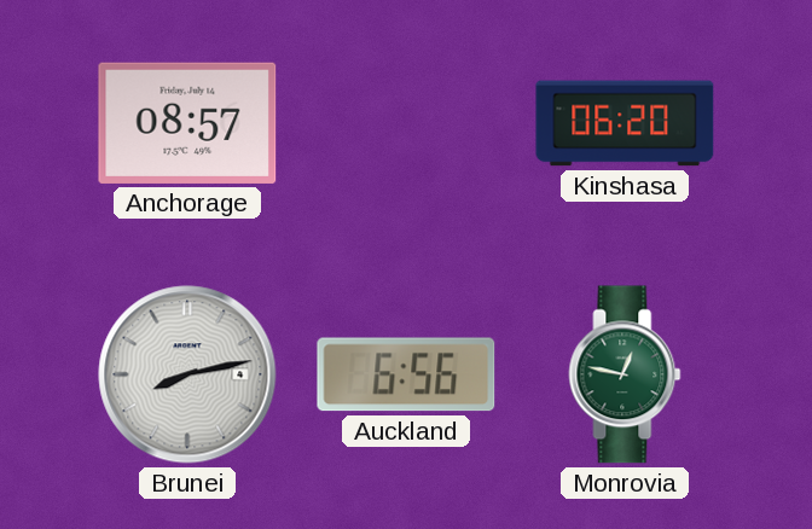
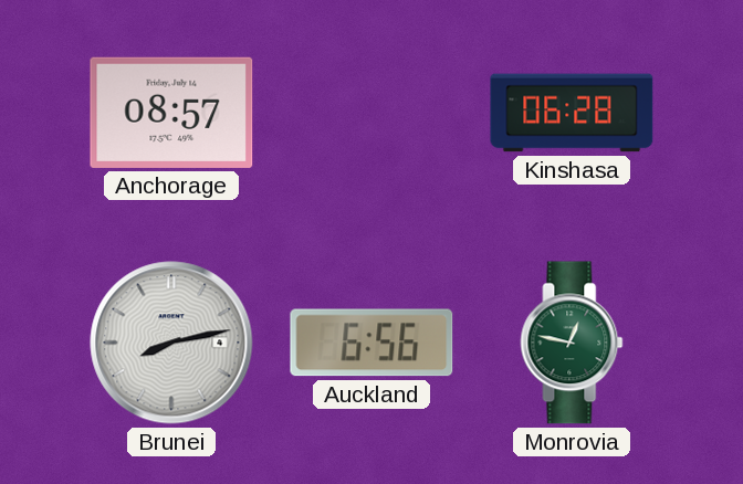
Kinshasa: 06:20 -> 06:28
